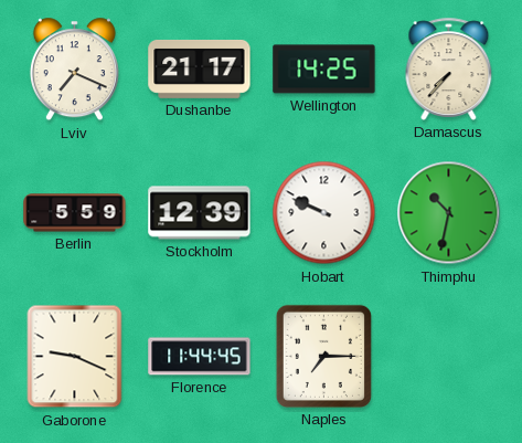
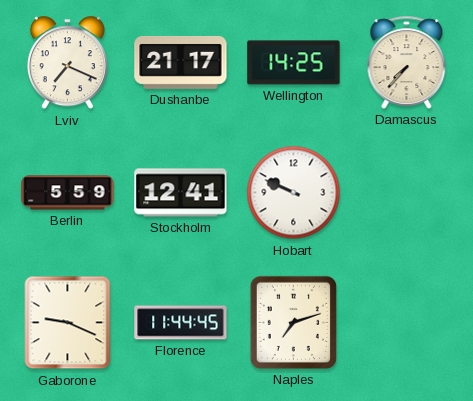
Stockholm: 12:39 -> 12:41
Thimphu: 10:32 -> none
Naples: 7:15 -> 7:12
